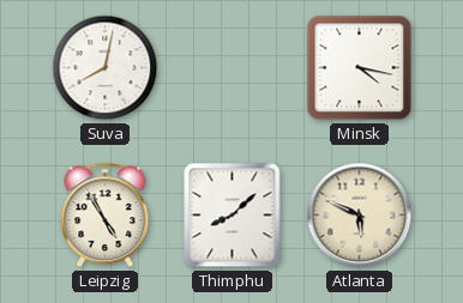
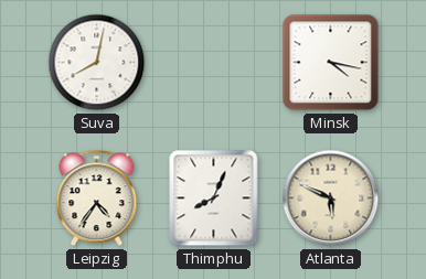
Leipzig: 4:55 -> 4:36
Thimphu: 8:08 -> 8:04
